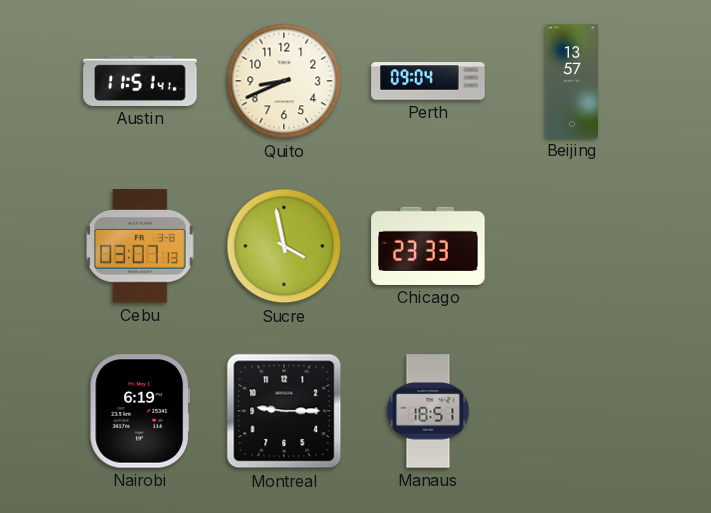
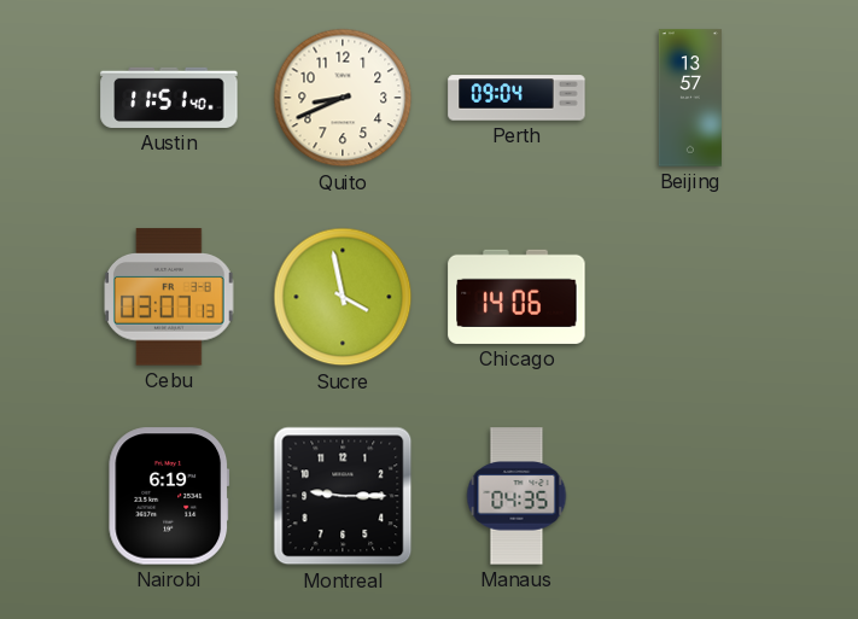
Austin: 11:51:41 -> 11:51:40
Chicago: 23:33 -> 14:06
Manaus: 18:51 -> 04:35
